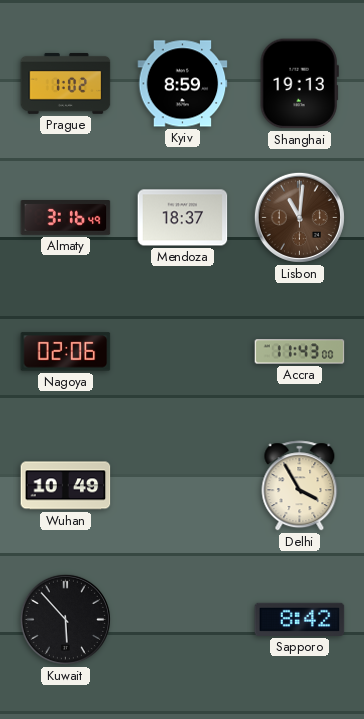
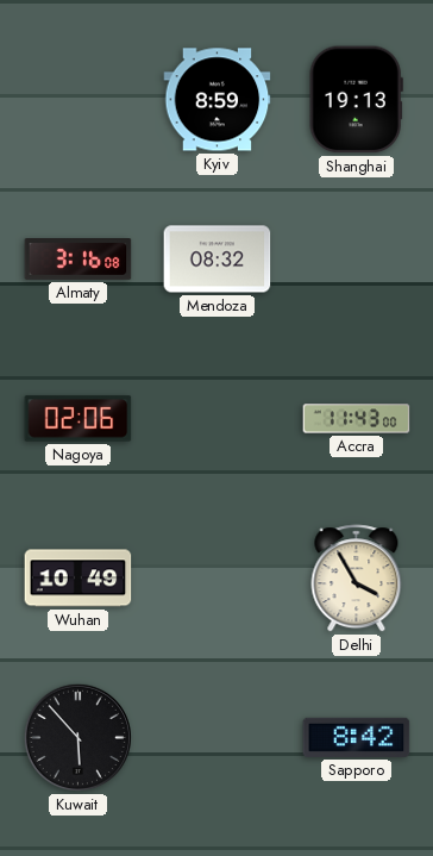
Prague: 1:02 -> none
Almaty: 3:16:49 -> 3:16:08
Mendoza: 18:37 -> 08:32
Lisbon: 11:01 -> none
